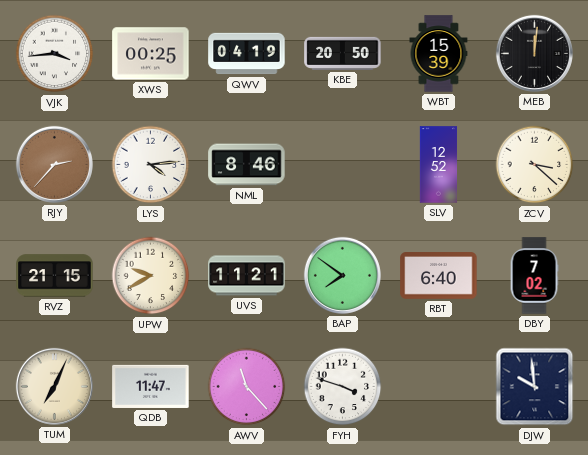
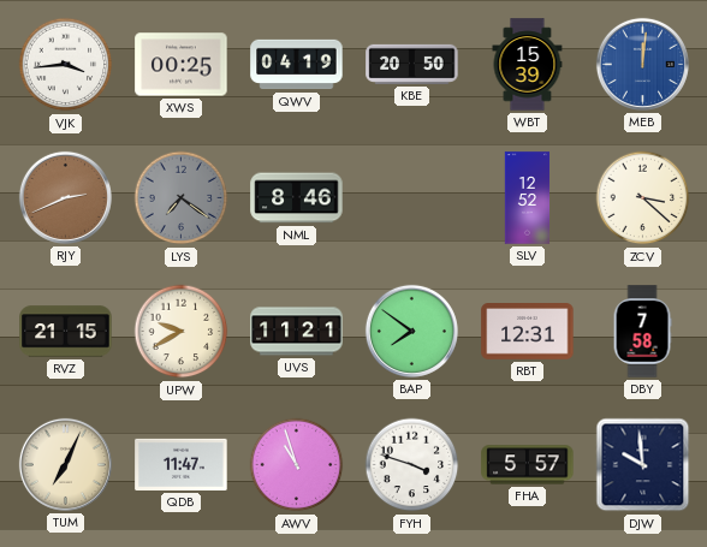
MEB dial: black -> blue
RJY: 2:37 -> 2:41
LYS: 4:14 -> 7:21
LYS dial: white -> grey
RBT: 6:40 -> 12:31
DBY: 7:02 -> 7:58
AWV: 11:23 -> 10:57
FHA: none -> 5:57
